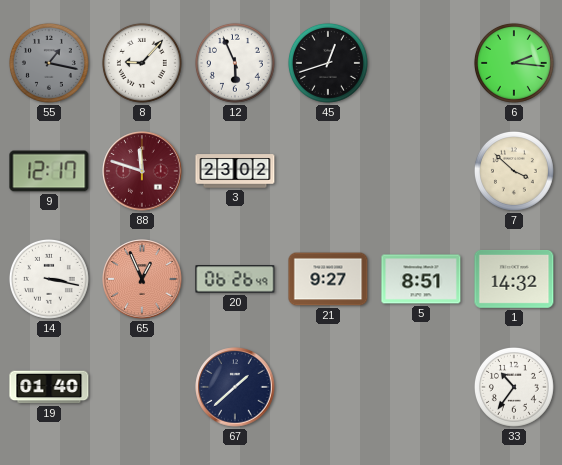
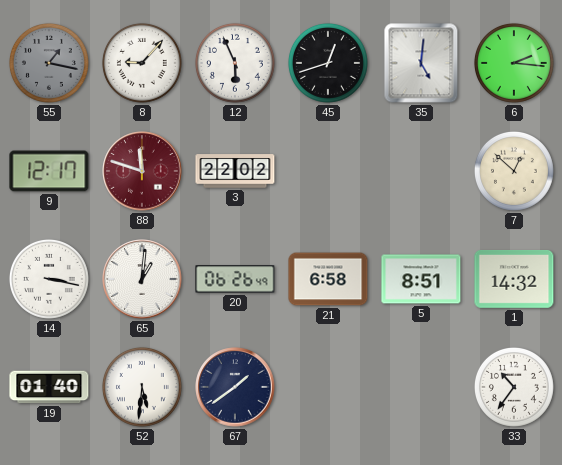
35: none -> 5:01
3: 23:02 -> 22:02
7: 3:52 -> 12:52
65: 12:56 -> 1:01
65 dial: salmon -> white
21: 9:27 -> 6:58
52: none -> 5:31
67: 1:38 -> 1:39
